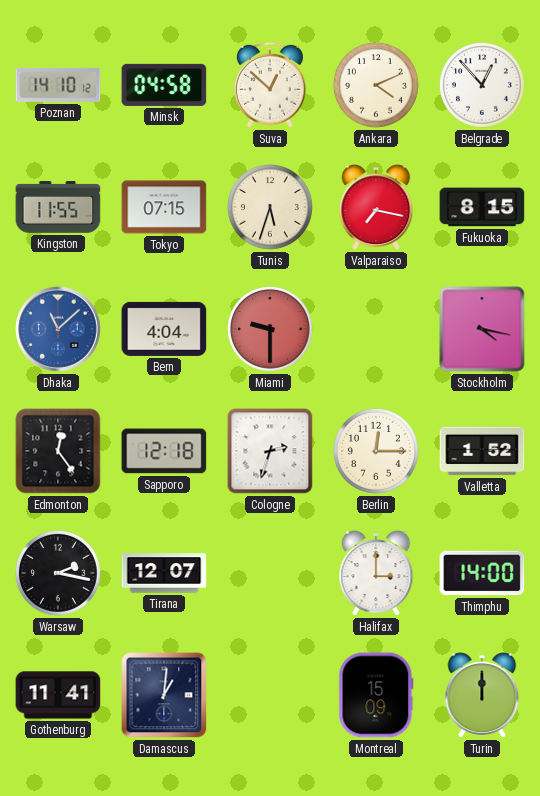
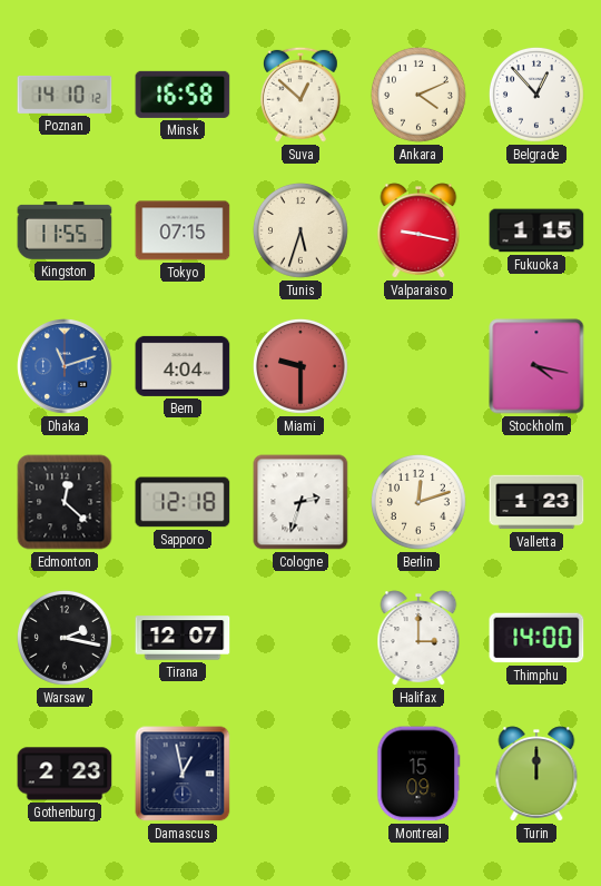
Minsk: 04:58 -> 16:58
Valparaiso: 7:17 -> 9:17
Fukuoka: 8:15 -> 1:15
Dhaka: 11:08 -> 11:12
Edmonton: 12:24 -> 12:22
Berlin: 12:15 -> 12:12
Valletta: 1:52 -> 1:23
Gothenburg: 11:41 -> 2:23
Damascus: 1:01 -> 12:58
